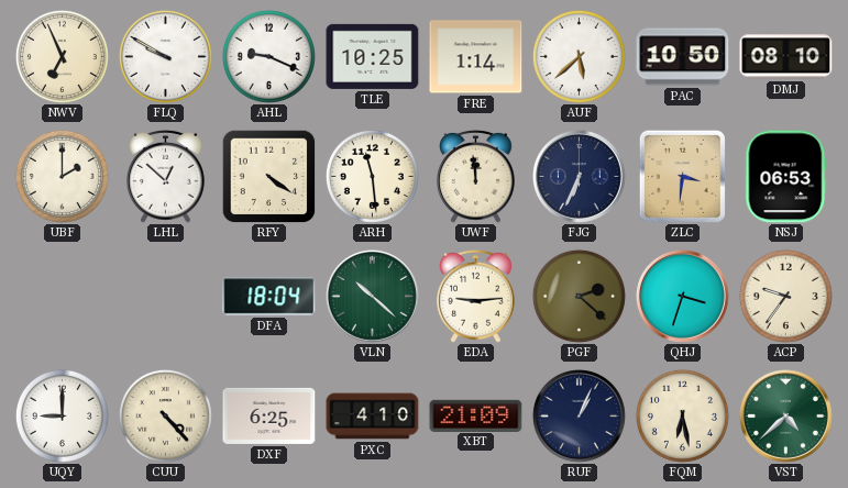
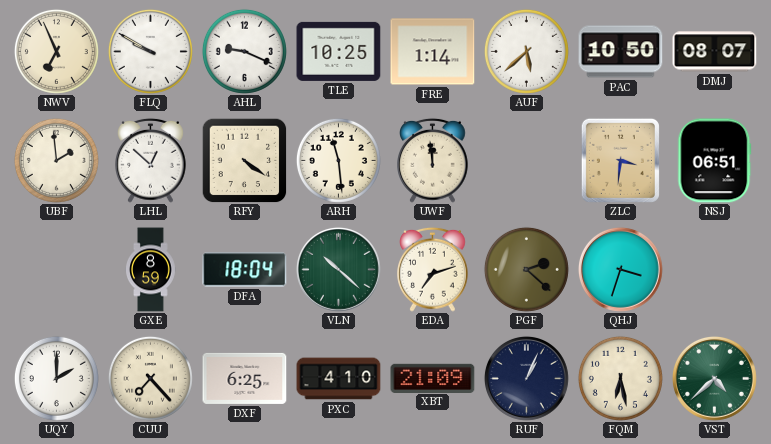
DMJ: 08:10 -> 08:07
UBF: 2:00 -> 1:59
FJG: 6:34 -> none
NSJ: 06:53 -> 06:51
GXE: none -> 8:59
EDA: 9:14 -> 7:12
ACP: 9:36 -> none
UQY: 9:00 -> 2:00
CUU: 4:23 -> 7:23
